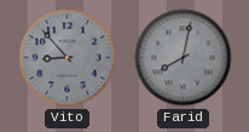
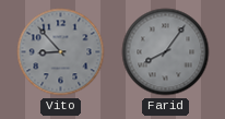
Farid: 8:02 -> 8:06
